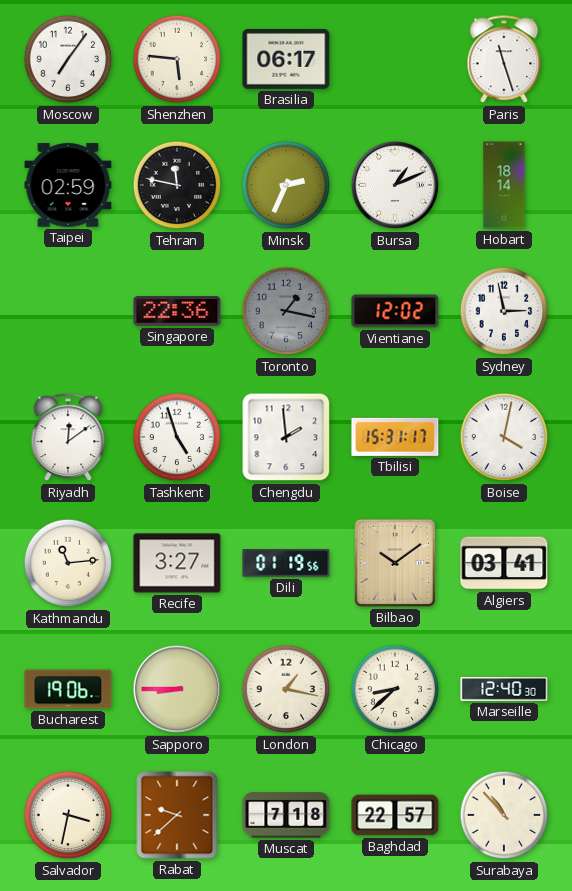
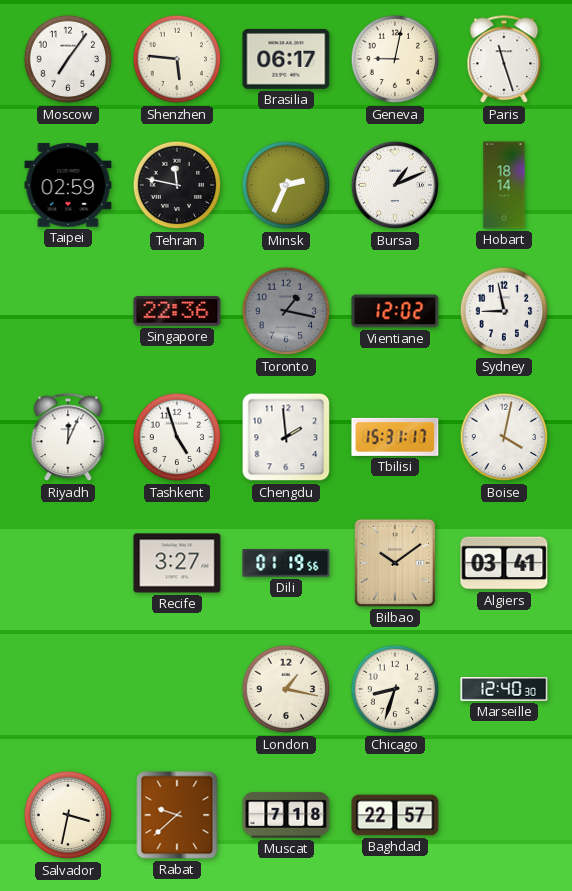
Geneva: none -> 9:02
Sydney: 2:58 -> 8:58
Riyadh: 12:09 -> 12:04
Kathmandu: 11:14 -> none
Bucharest: 19:06 -> none
Sapporo: 8:45 -> none
Chicago: 8:38 -> 8:33
Surabaya: 10:53 -> none
